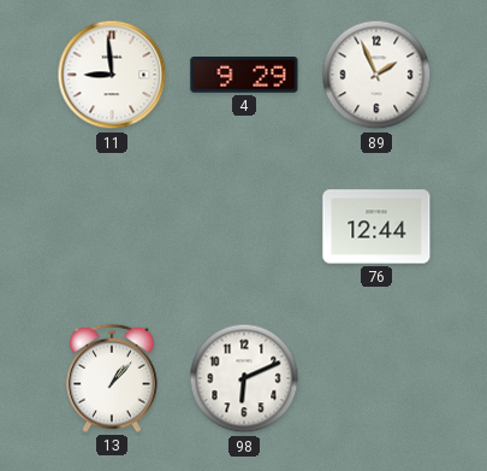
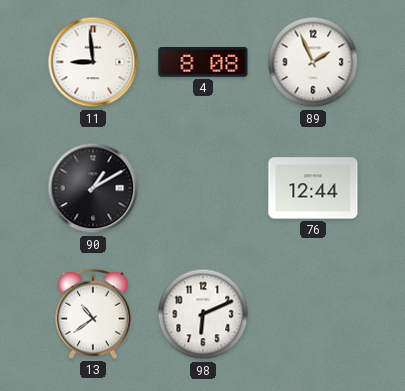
4: 9:29 -> 8:08
90: none -> 1:10
13: 1:07 -> 10:39
